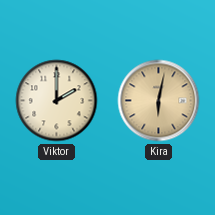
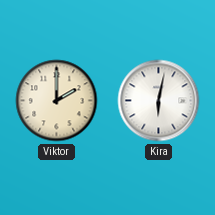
Kira dial: champagne -> white
